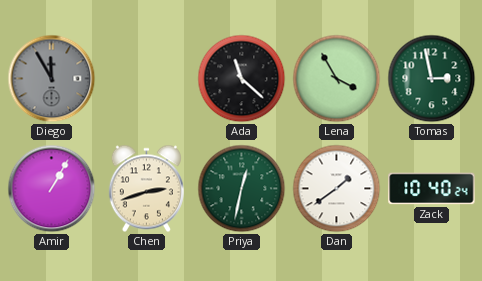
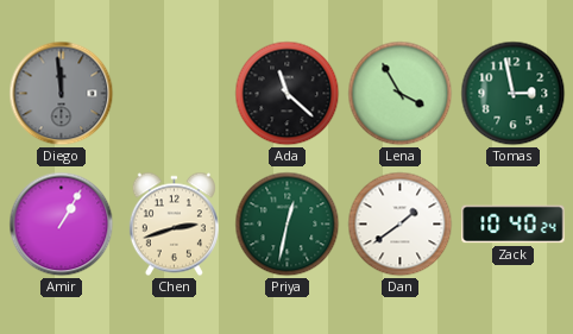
Diego: 11:55 -> 11:59
